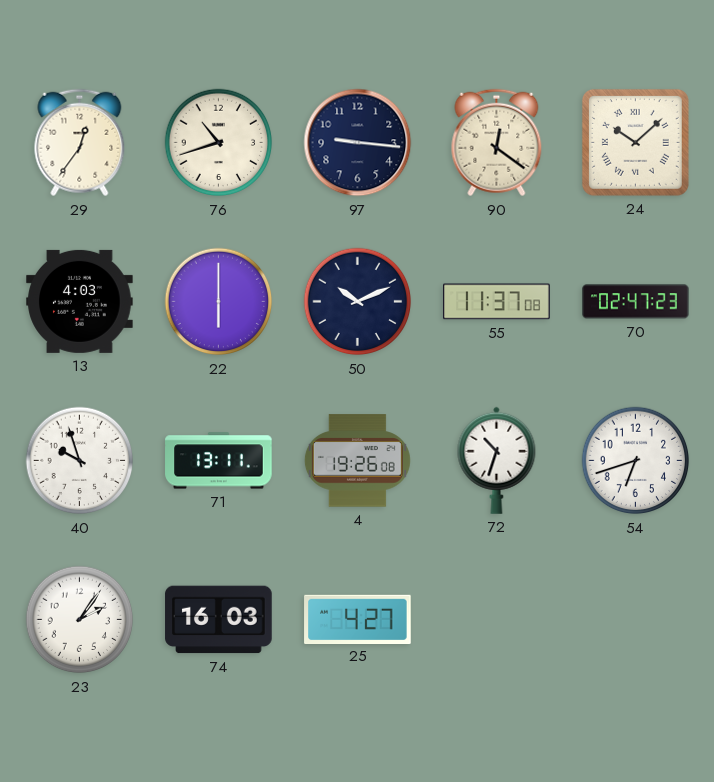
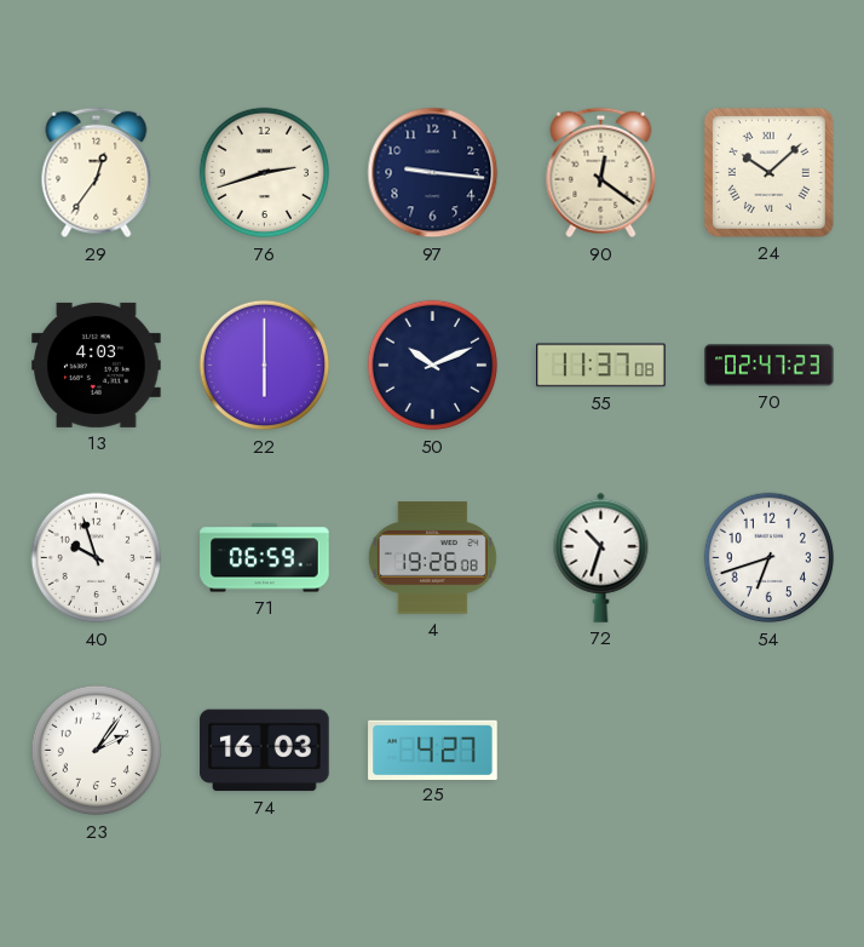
76: 10:42 -> 2:42
71: 13:11 -> 06:59
